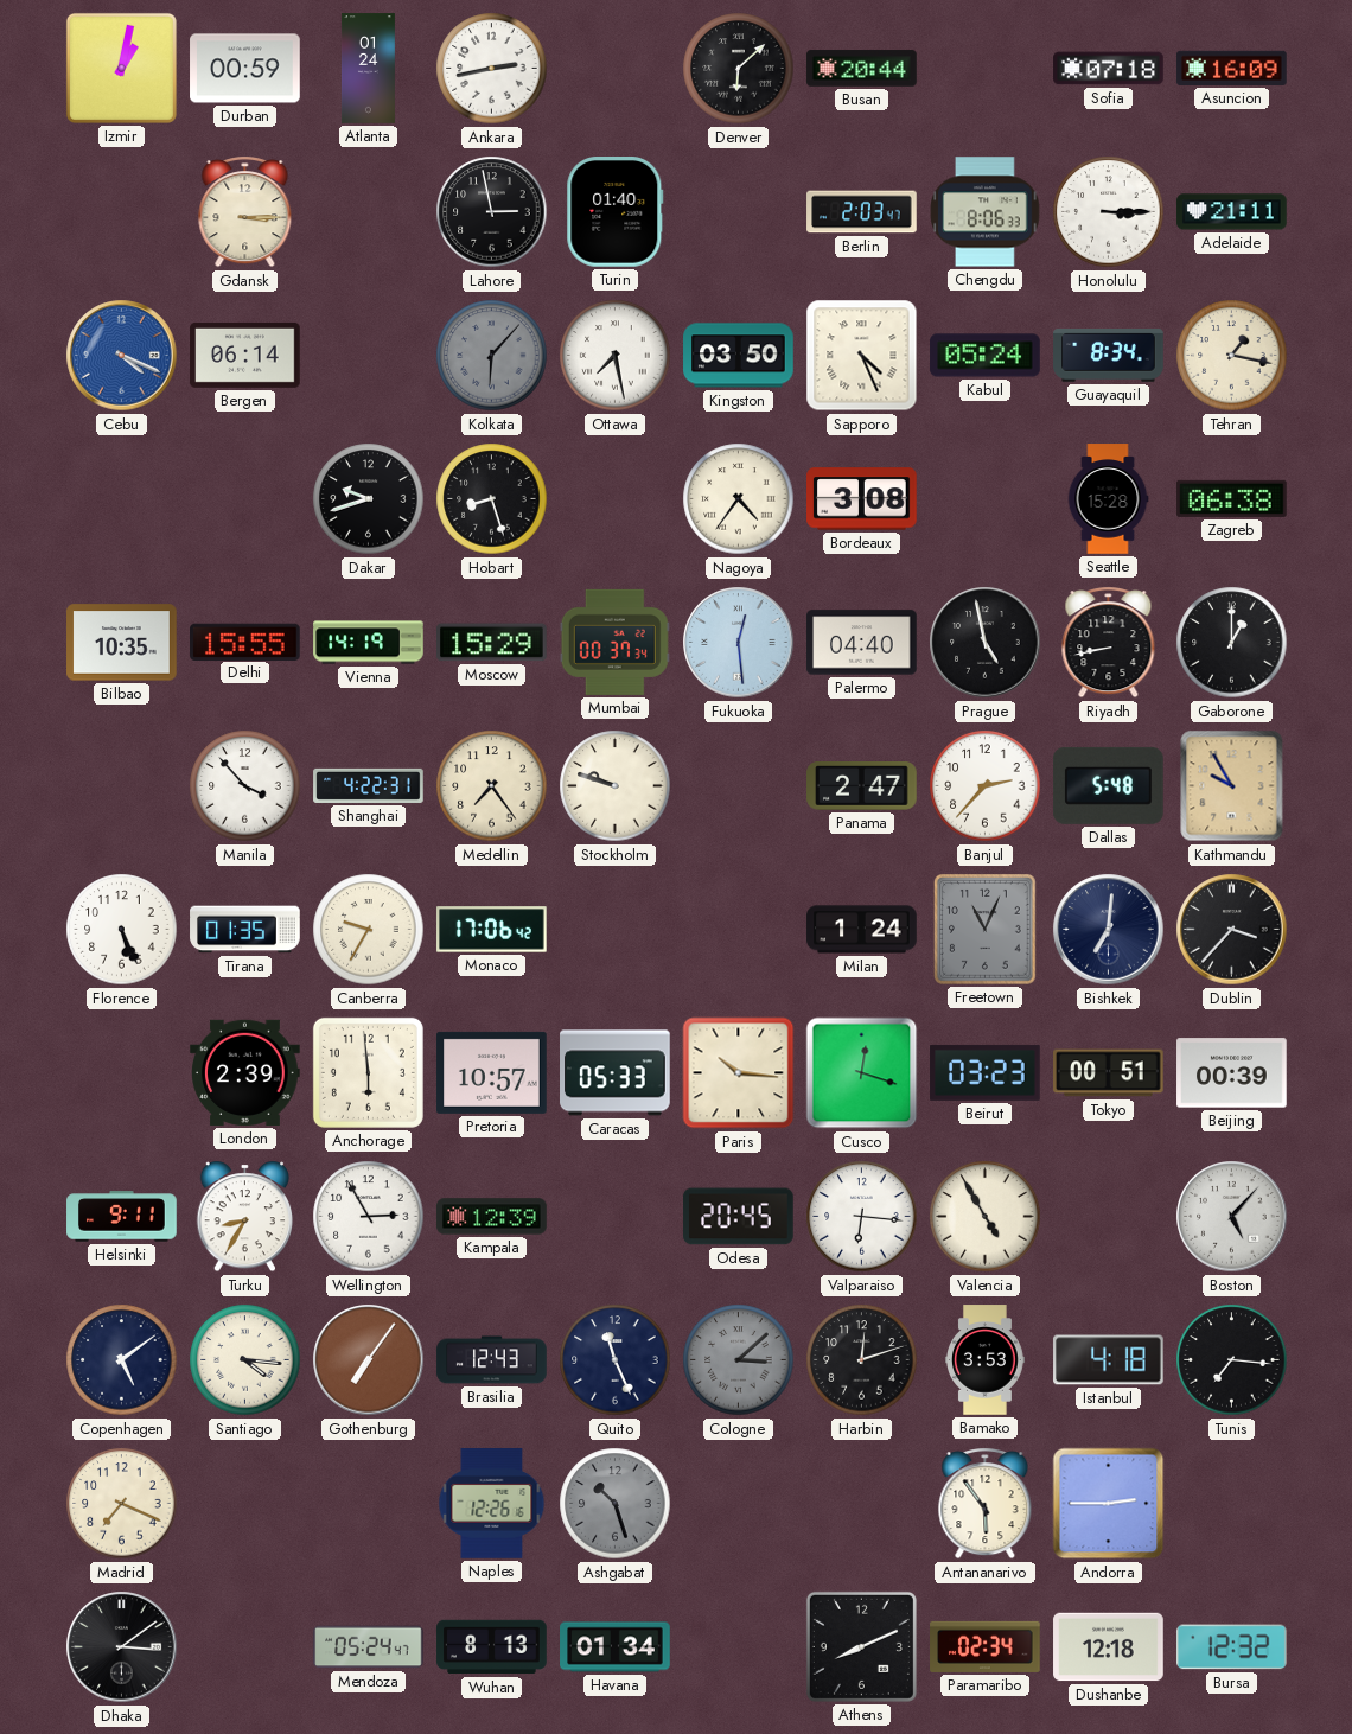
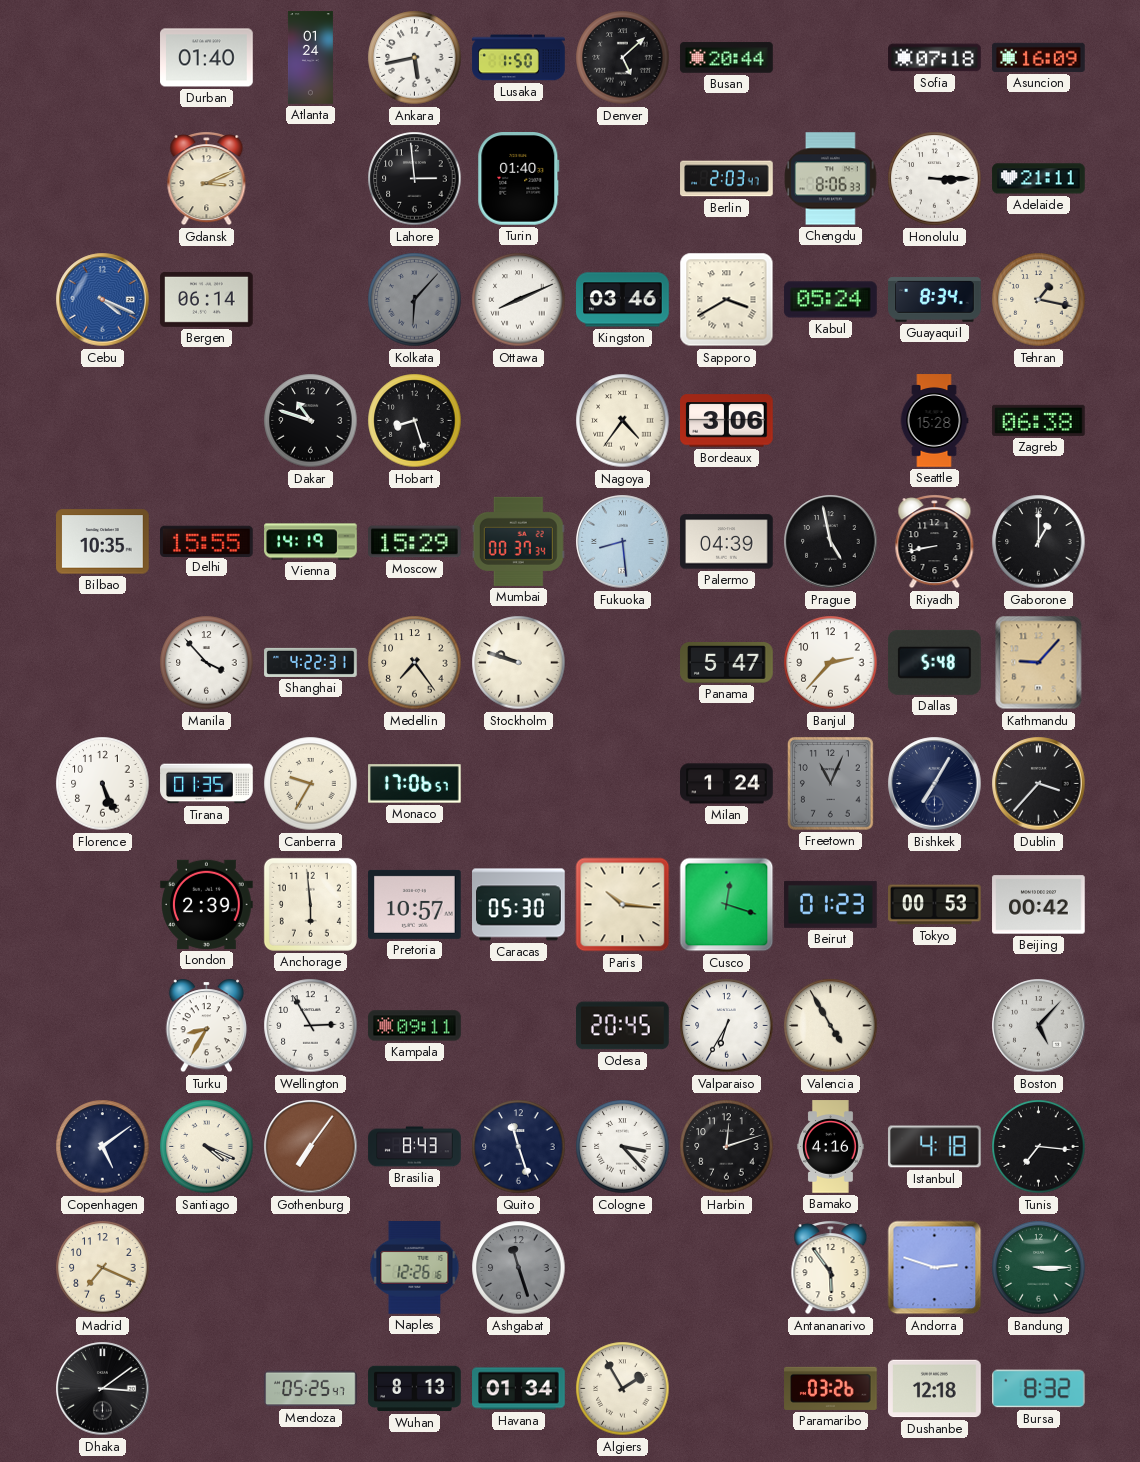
Izmir: 1:02 -> none
Durban: 00:59 -> 01:40
Ankara: 2:43 -> 5:43
Lusaka: none -> 1:50
Denver: 6:08 -> 5:08
Gdansk: 3:15 -> 3:11
Lahore: 2:58 -> 2:59
Ottawa: 7:28 -> 8:11
Kingston: 03:50 -> 03:46
Sapporo: 4:26 -> 3:40
Dakar: 9:42 -> 10:48
Bordeaux: 3:08 -> 3:06
Fukuoka: 12:29 -> 8:29
Palermo: 04:40 -> 04:39
Panama: 2:47 -> 5:47
Kathmandu: 9:55 -> 9:07
Monaco: 17:06:42 -> 17:06:57
Bishkek: 7:01 -> 7:05
Caracas: 05:33 -> 05:30
Beirut: 03:23 -> 01:23
Tokyo: 00:51 -> 00:53
Beijing: 00:39 -> 00:42
Helsinki: 9:11 -> none
Kampala: 12:39 -> 09:11
Valparaiso: 6:16 -> 6:35
Santiago: 4:16 -> 4:19
Brasilia: 12:43 -> 8:43
Quito: 11:26 -> 11:27
Cologne: 3:08 -> 3:23
Cologne dial: grey -> white
Bamako: 3:53 -> 4:16
Ashgabat: 10:27 -> 11:27
Andorra: 2:45 -> 2:48
Bandung: none -> 3:15
Mendoza: 05:24 -> 05:25
Algiers: none -> 1:55
Athens: 8:11 -> none
Paramaribo: 02:34 -> 03:26
Bursa: 12:32 -> 8:32
